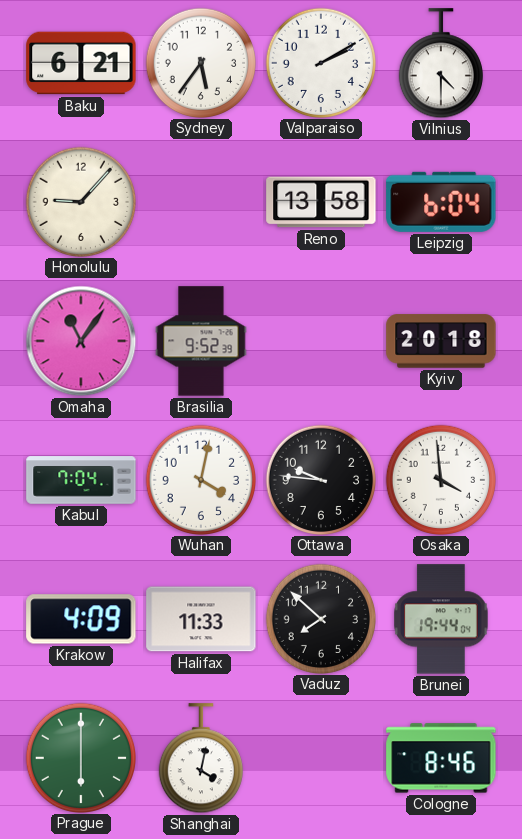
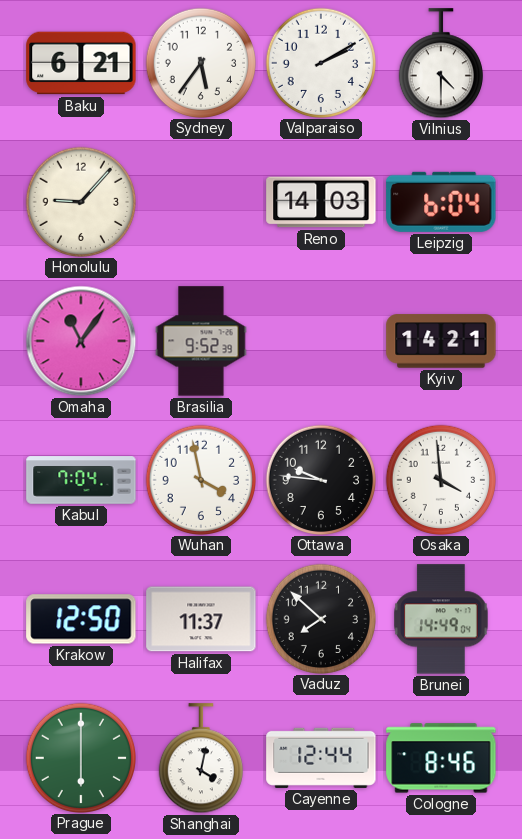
Reno: 13:58 -> 14:03
Kyiv: 20:18 -> 14:21
Wuhan: 4:02 -> 3:58
Krakow: 4:09 -> 12:50
Halifax: 11:33 -> 11:37
Brunei: 19:44 -> 14:49
Cayenne: none -> 12:44
